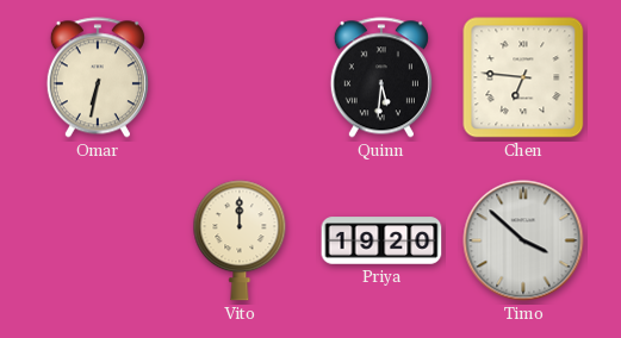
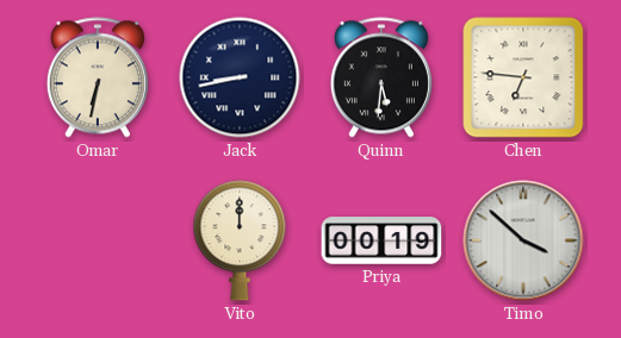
Jack: none -> 8:43
Priya: 19:20 -> 00:19
